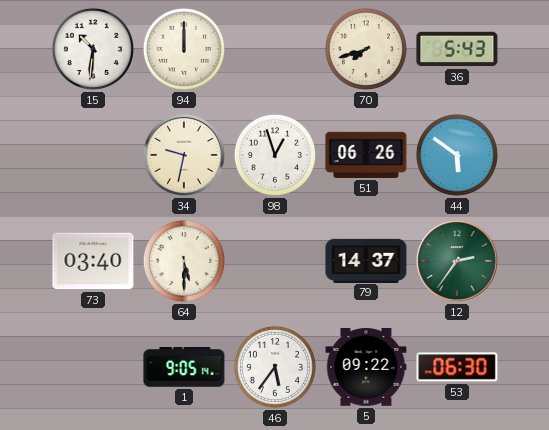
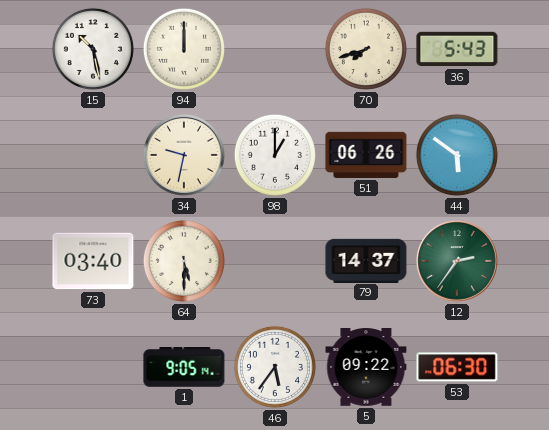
15: 10:31 -> 10:28
98: 12:57 -> 1:00
